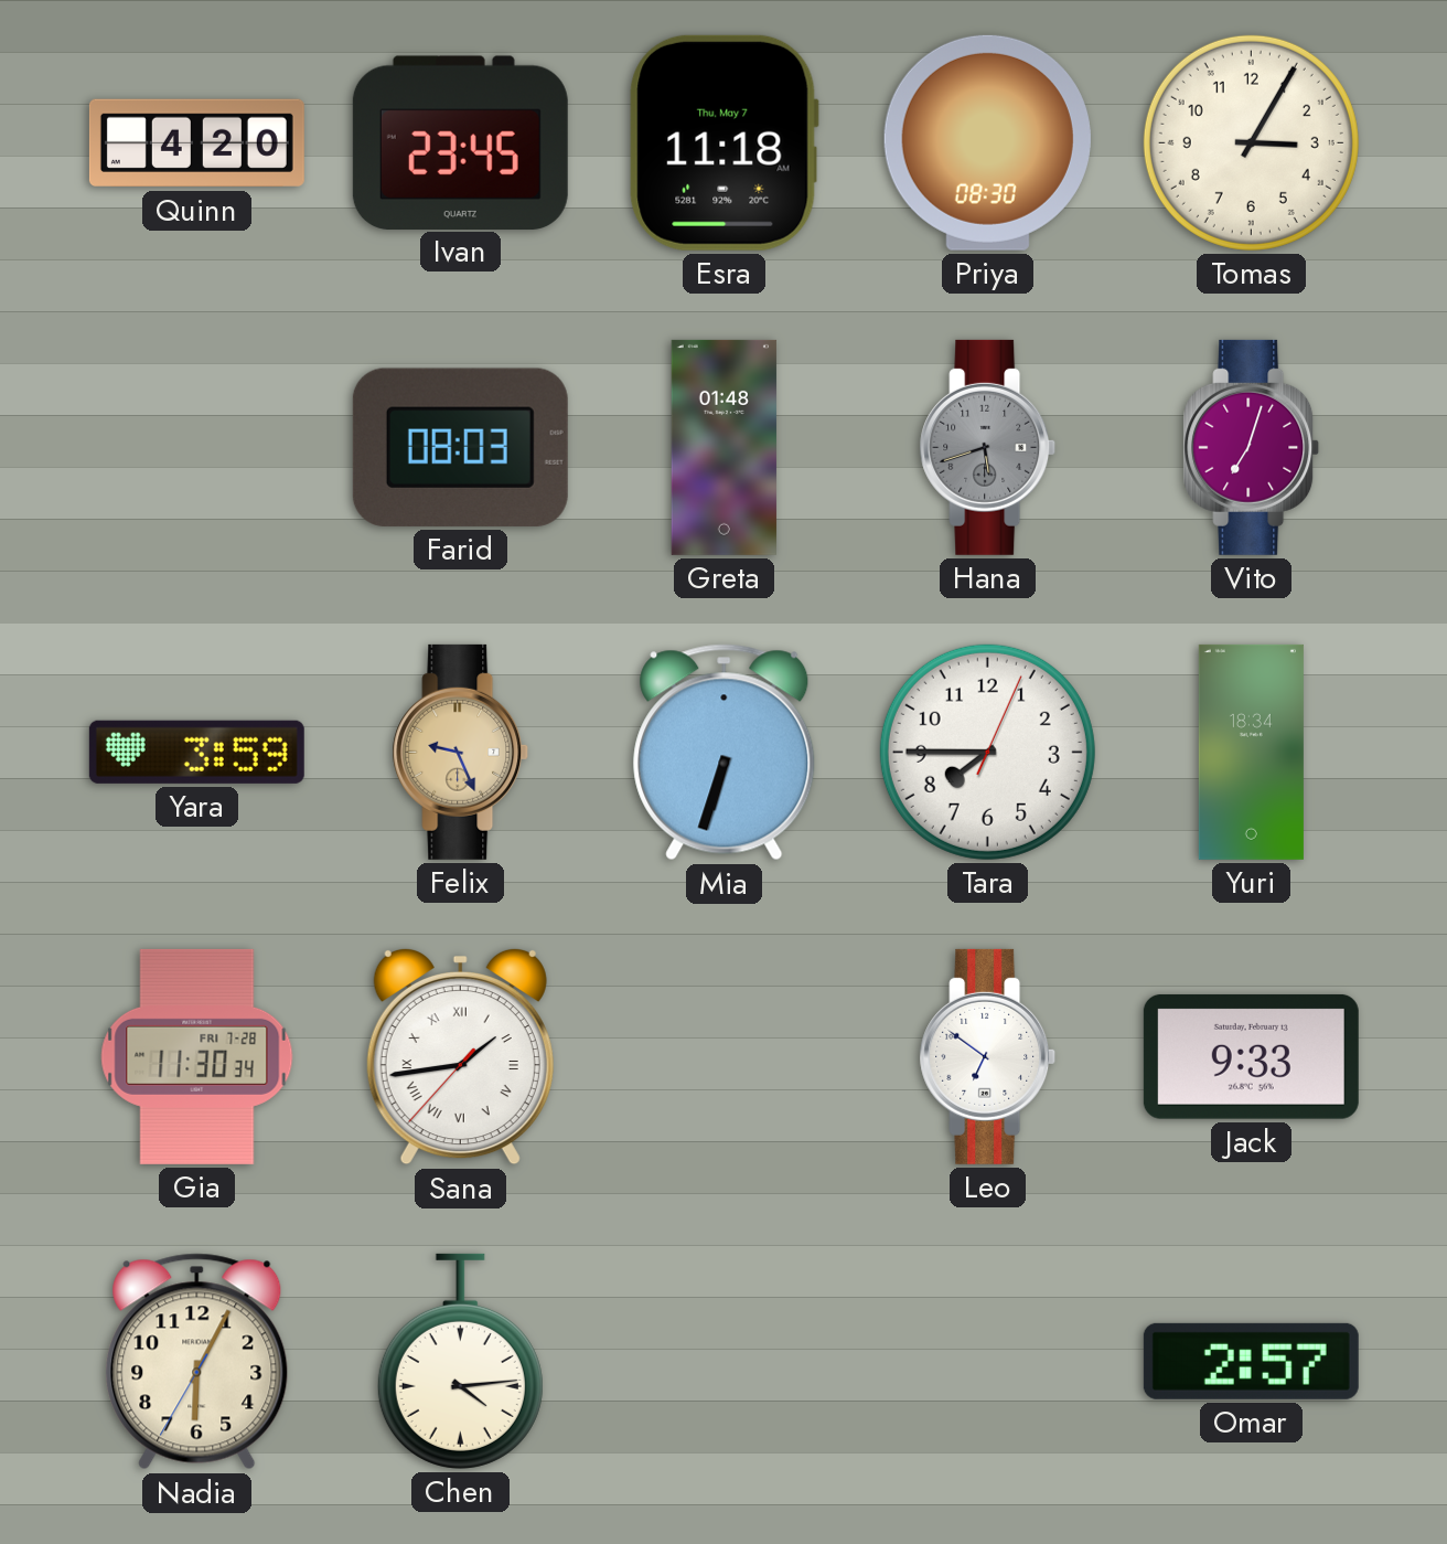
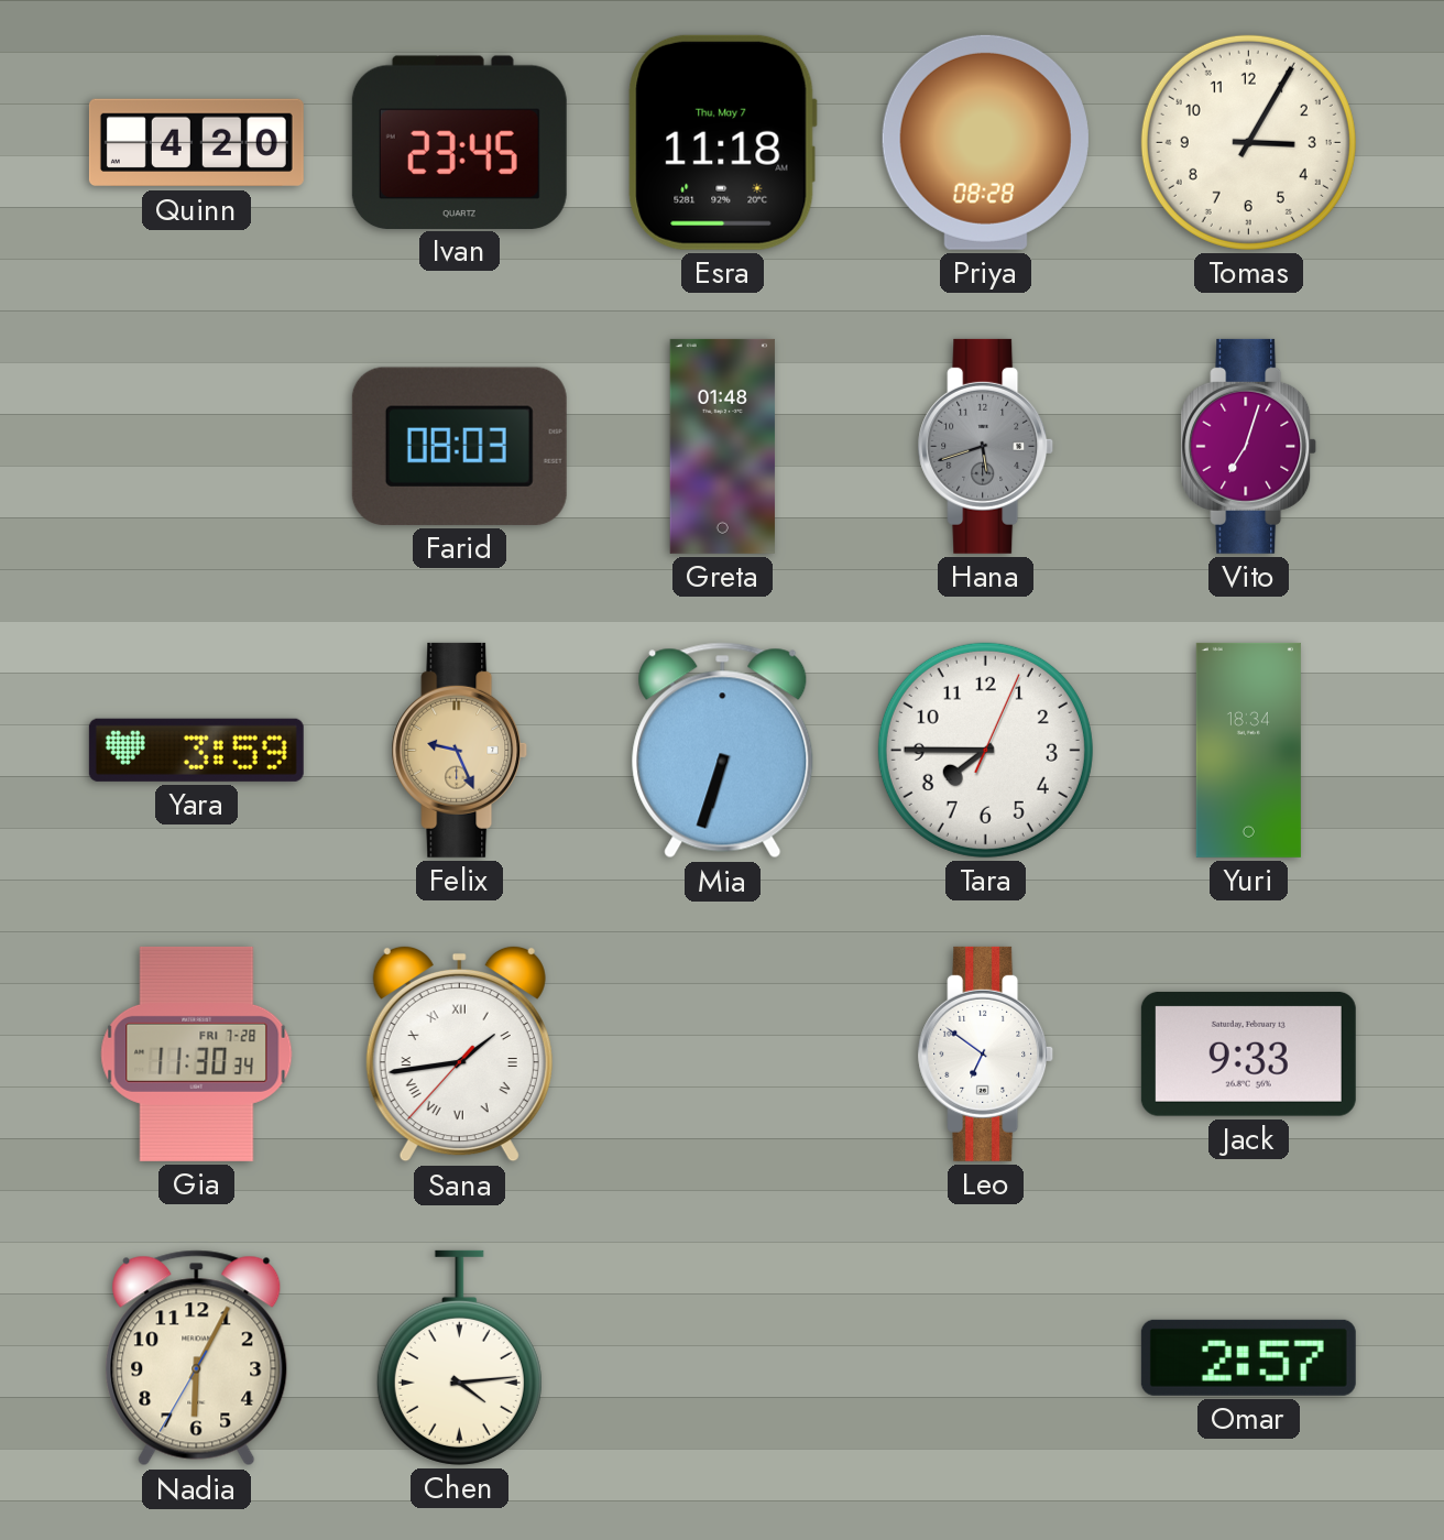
Priya: 08:30 -> 08:28
